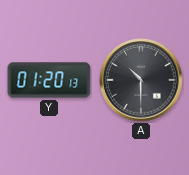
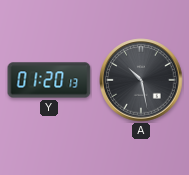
A: 10:30 -> 10:28
